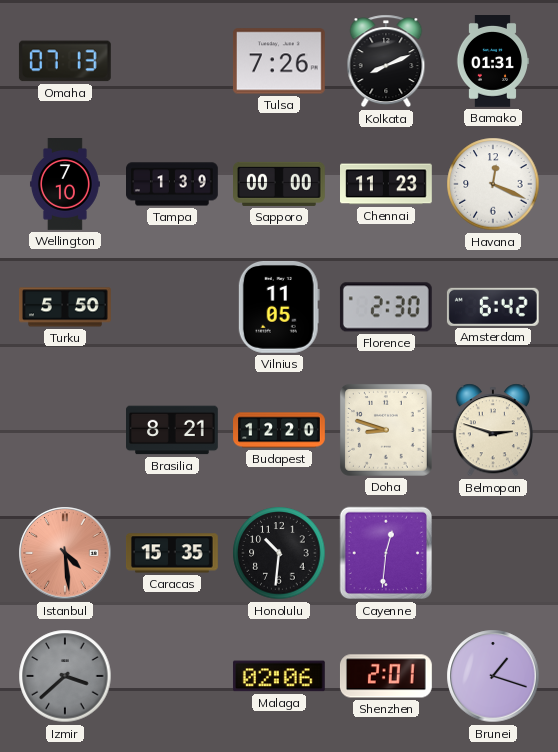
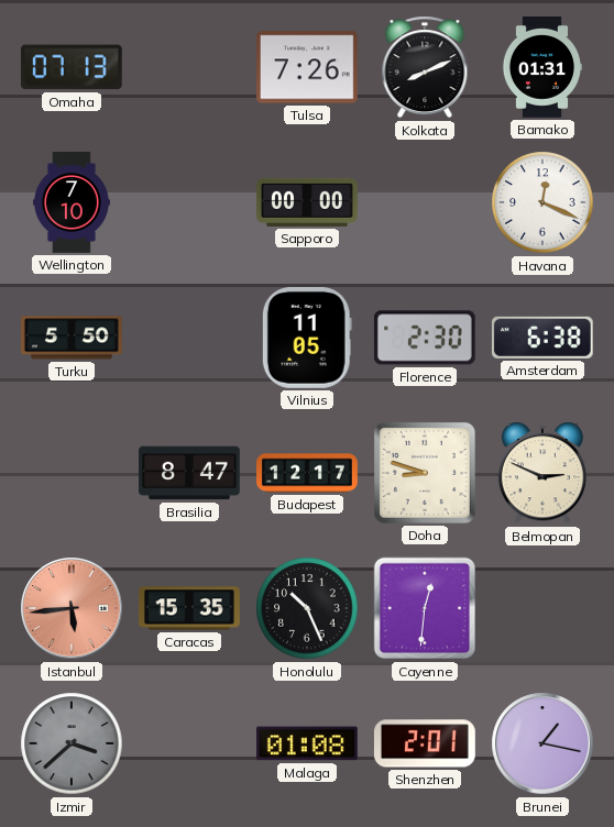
Tampa: 1:39 -> none
Chennai: 11:23 -> none
Amsterdam: 6:42 -> 6:38
Brasilia: 8:21 -> 8:47
Budapest: 12:20 -> 12:17
Belmopan: 2:48 -> 2:49
Istanbul: 4:29 -> 5:44
Honolulu: 10:31 -> 10:26
Malaga: 02:06 -> 01:08
Brunei: 1:18 -> 1:17
